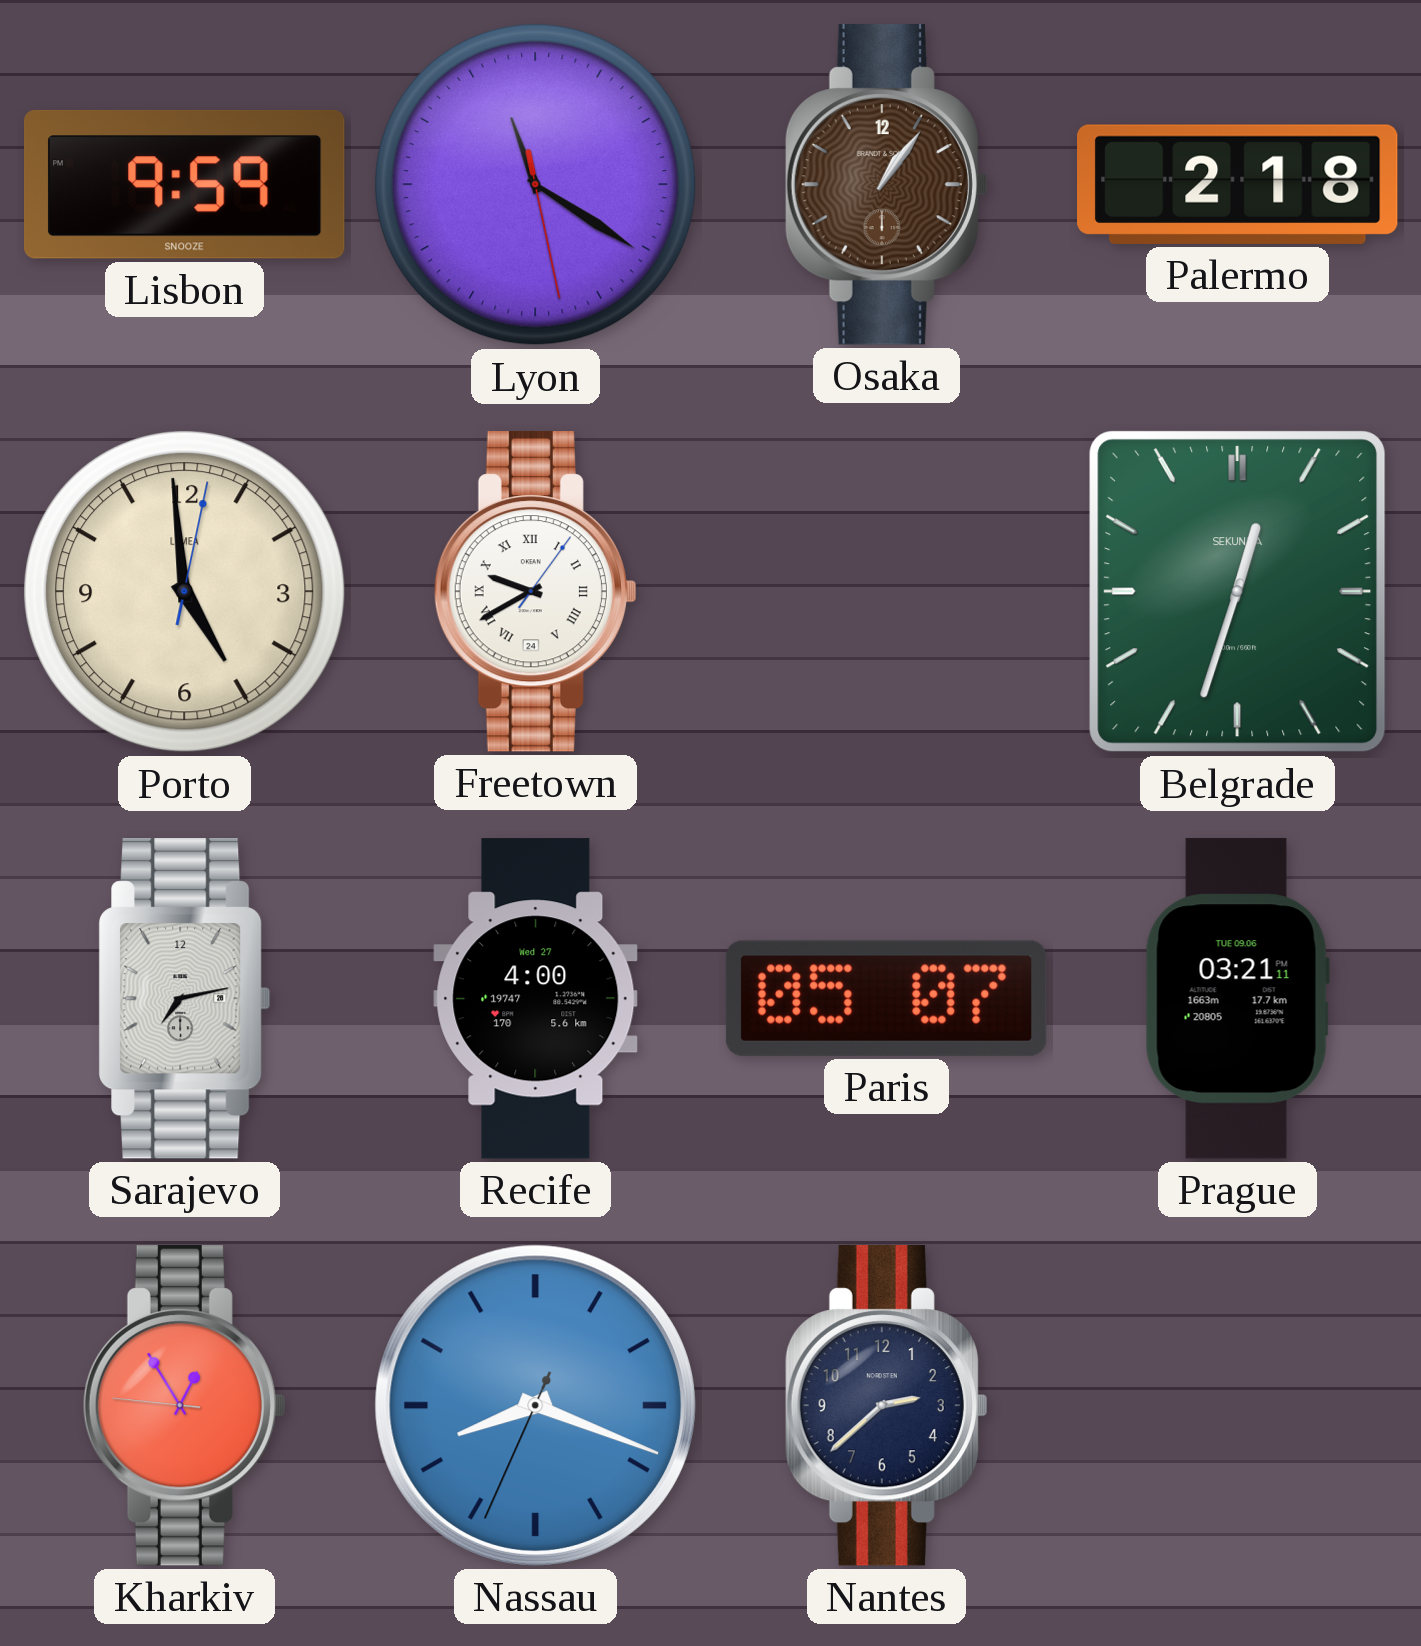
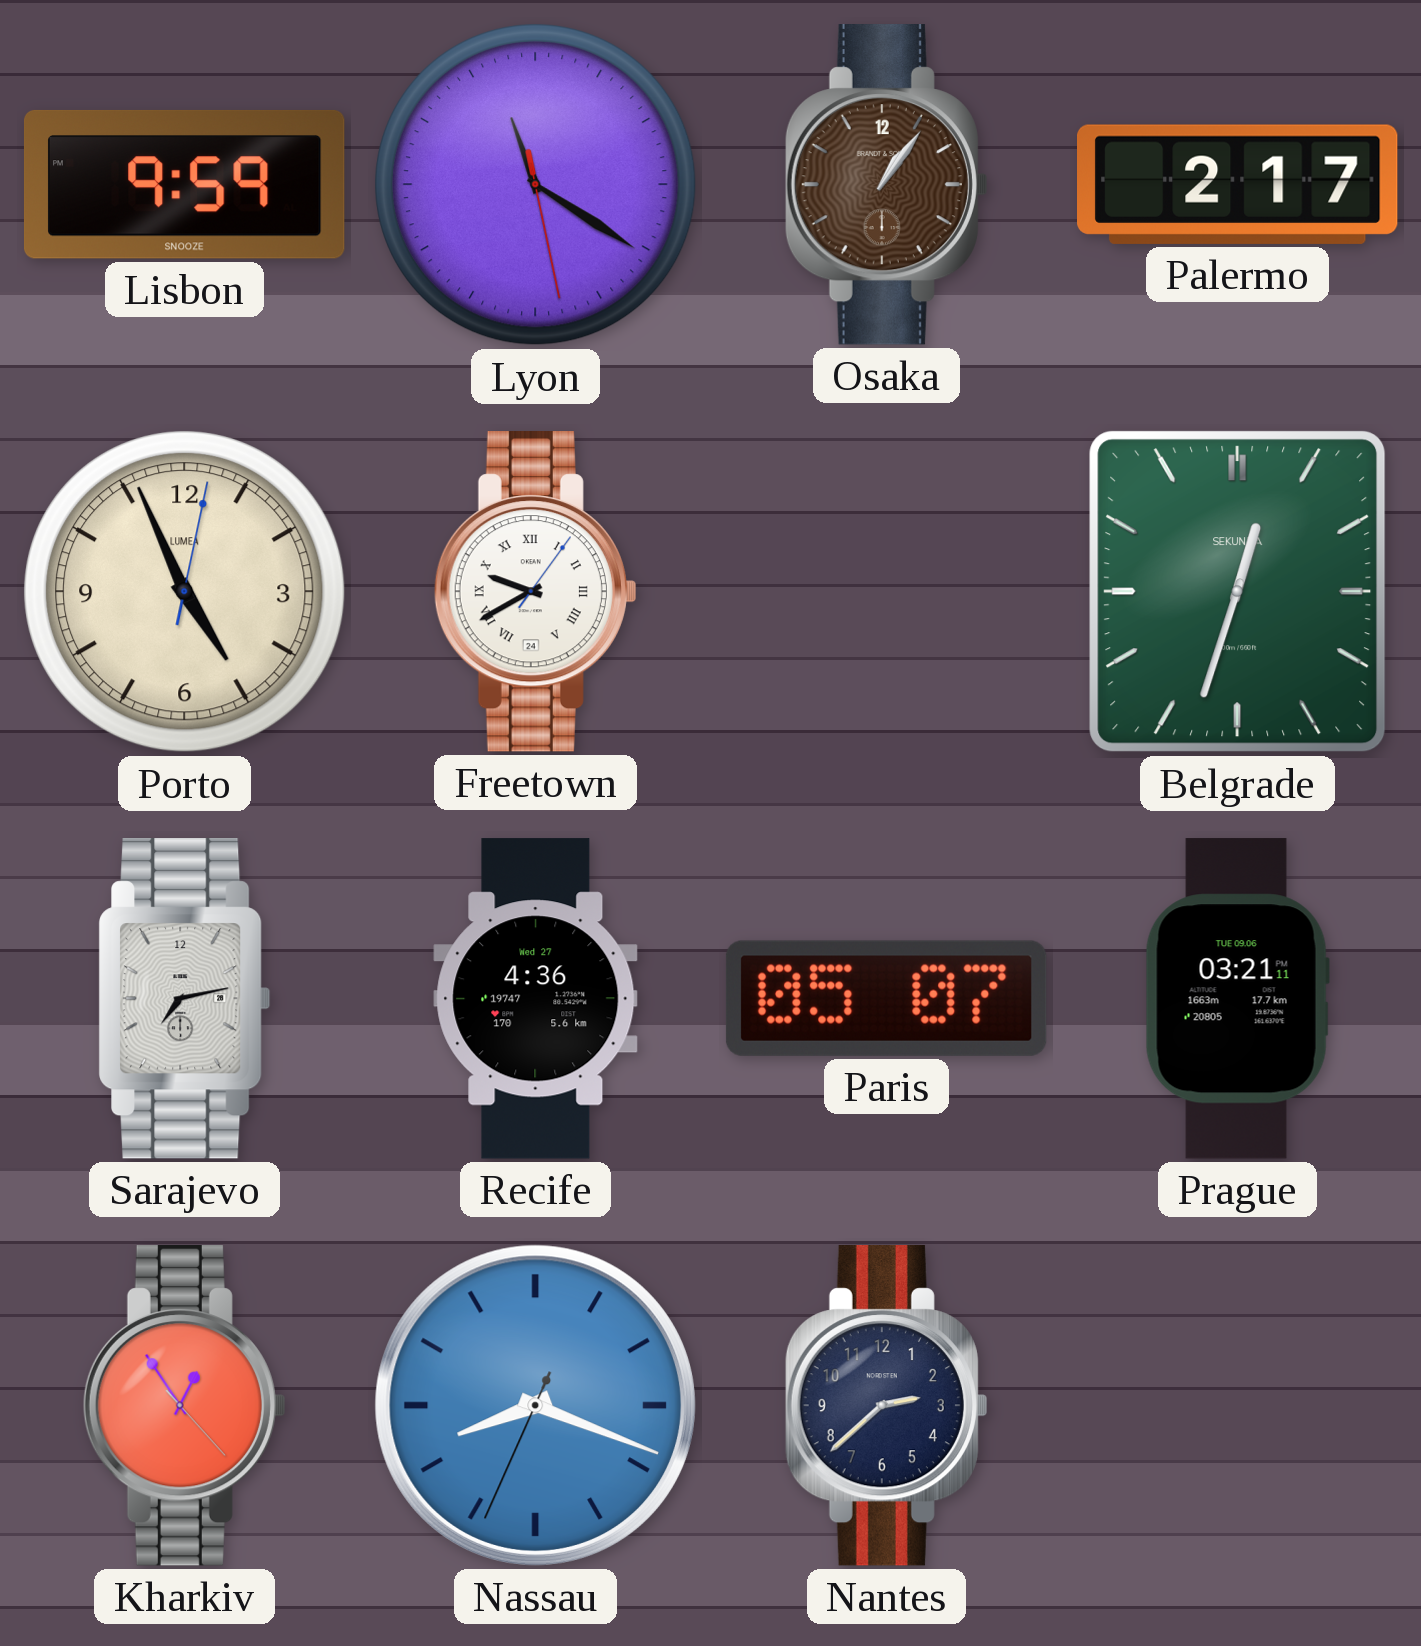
Palermo: 2:18 -> 2:17
Porto: 4:59 -> 4:56
Recife: 4:00 -> 4:36
Kharkiv: 12:54:46 -> 12:54:23
